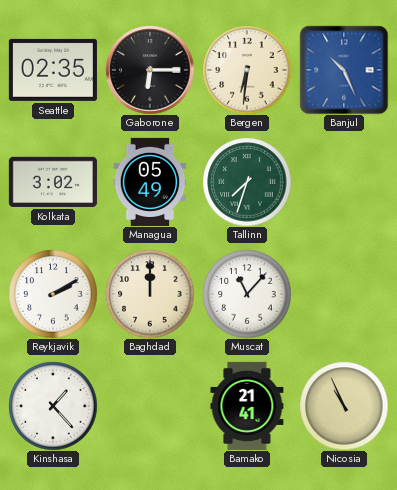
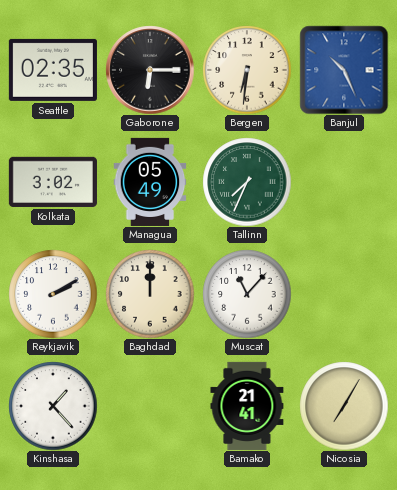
Tallinn: 7:33 -> 7:34
Nicosia: 10:56 -> 7:05
